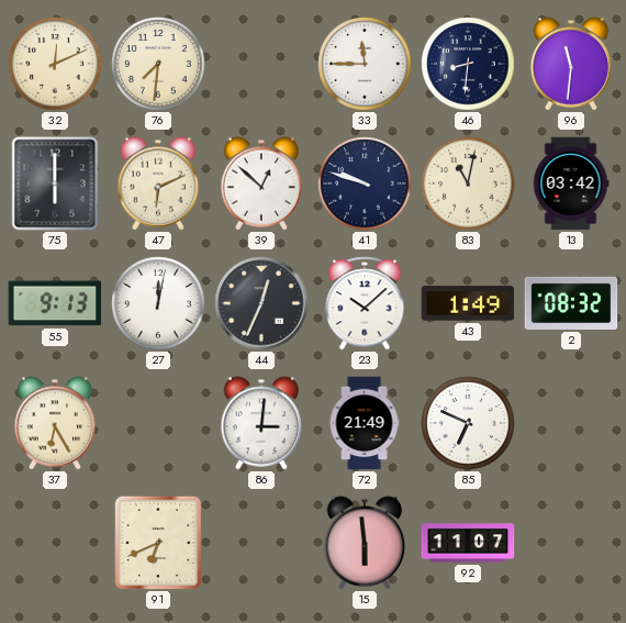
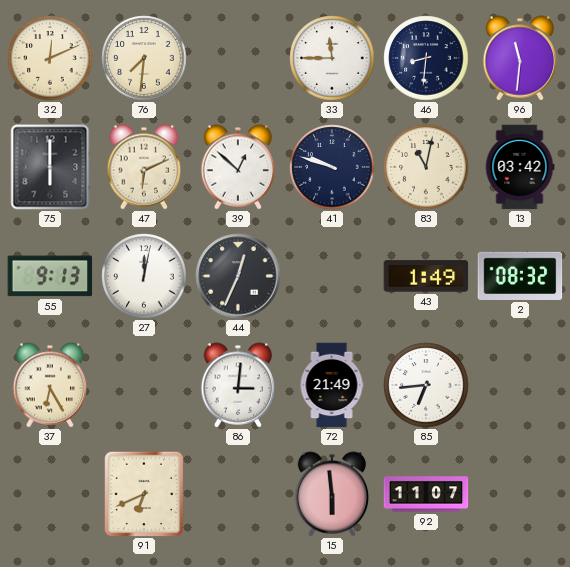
23: 10:08 -> none
85: 6:49 -> 6:44
